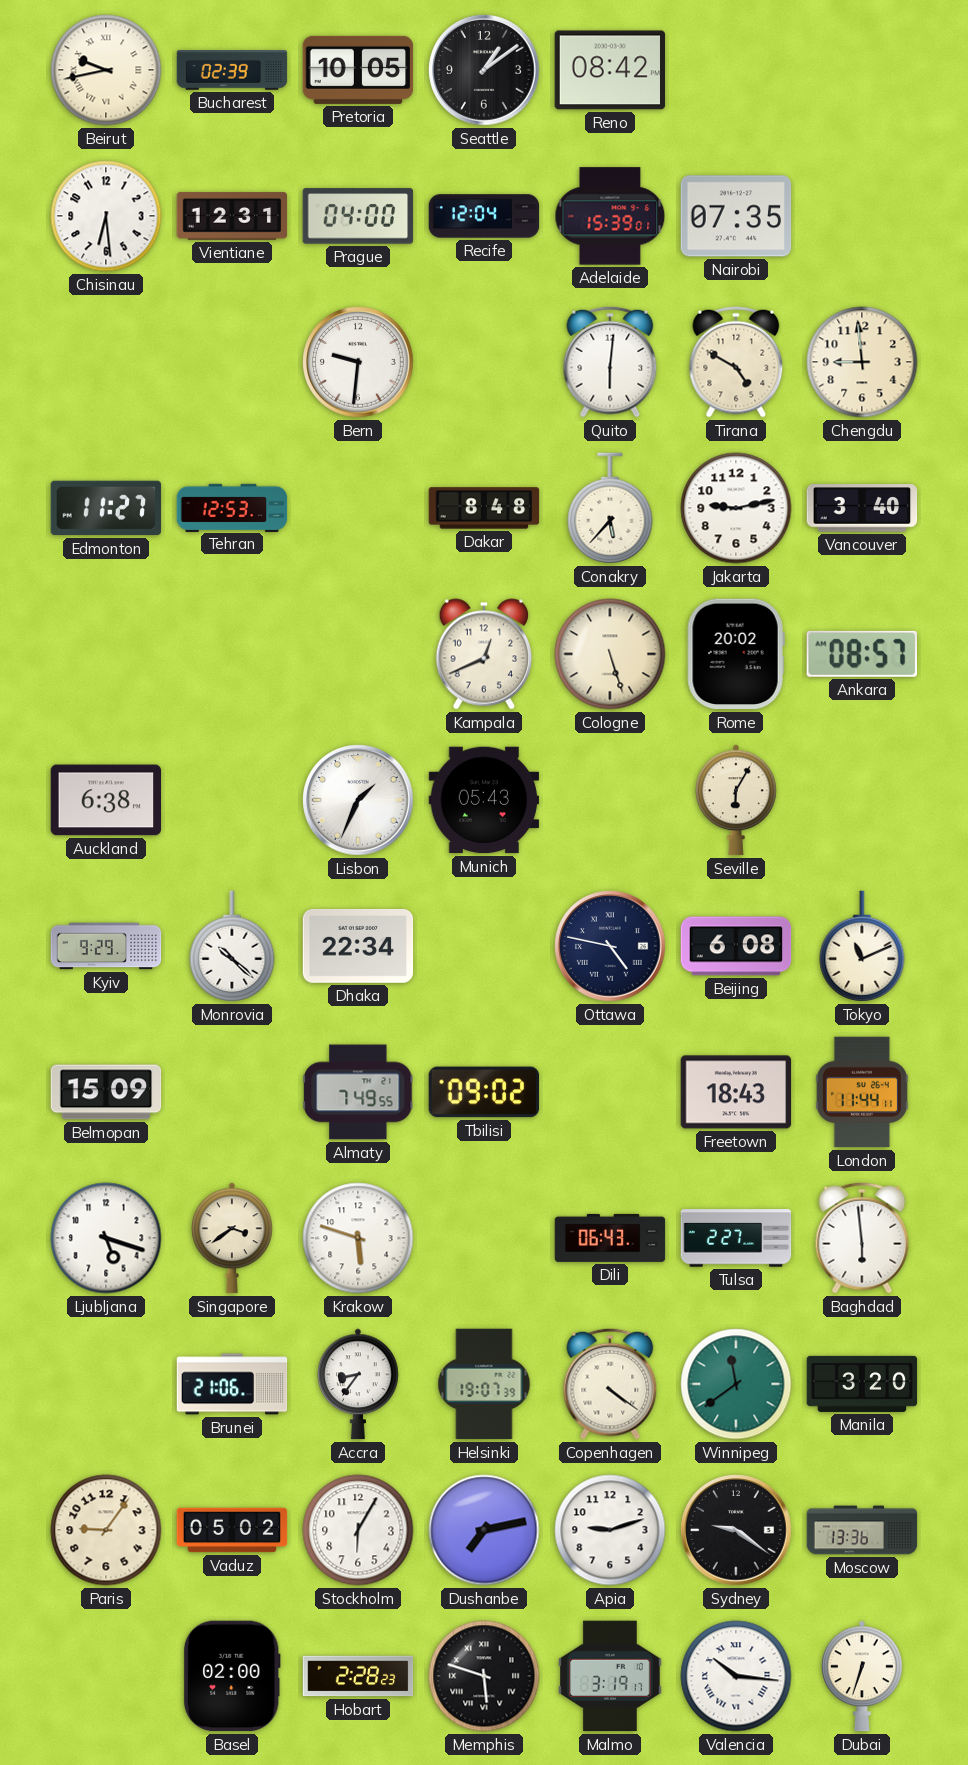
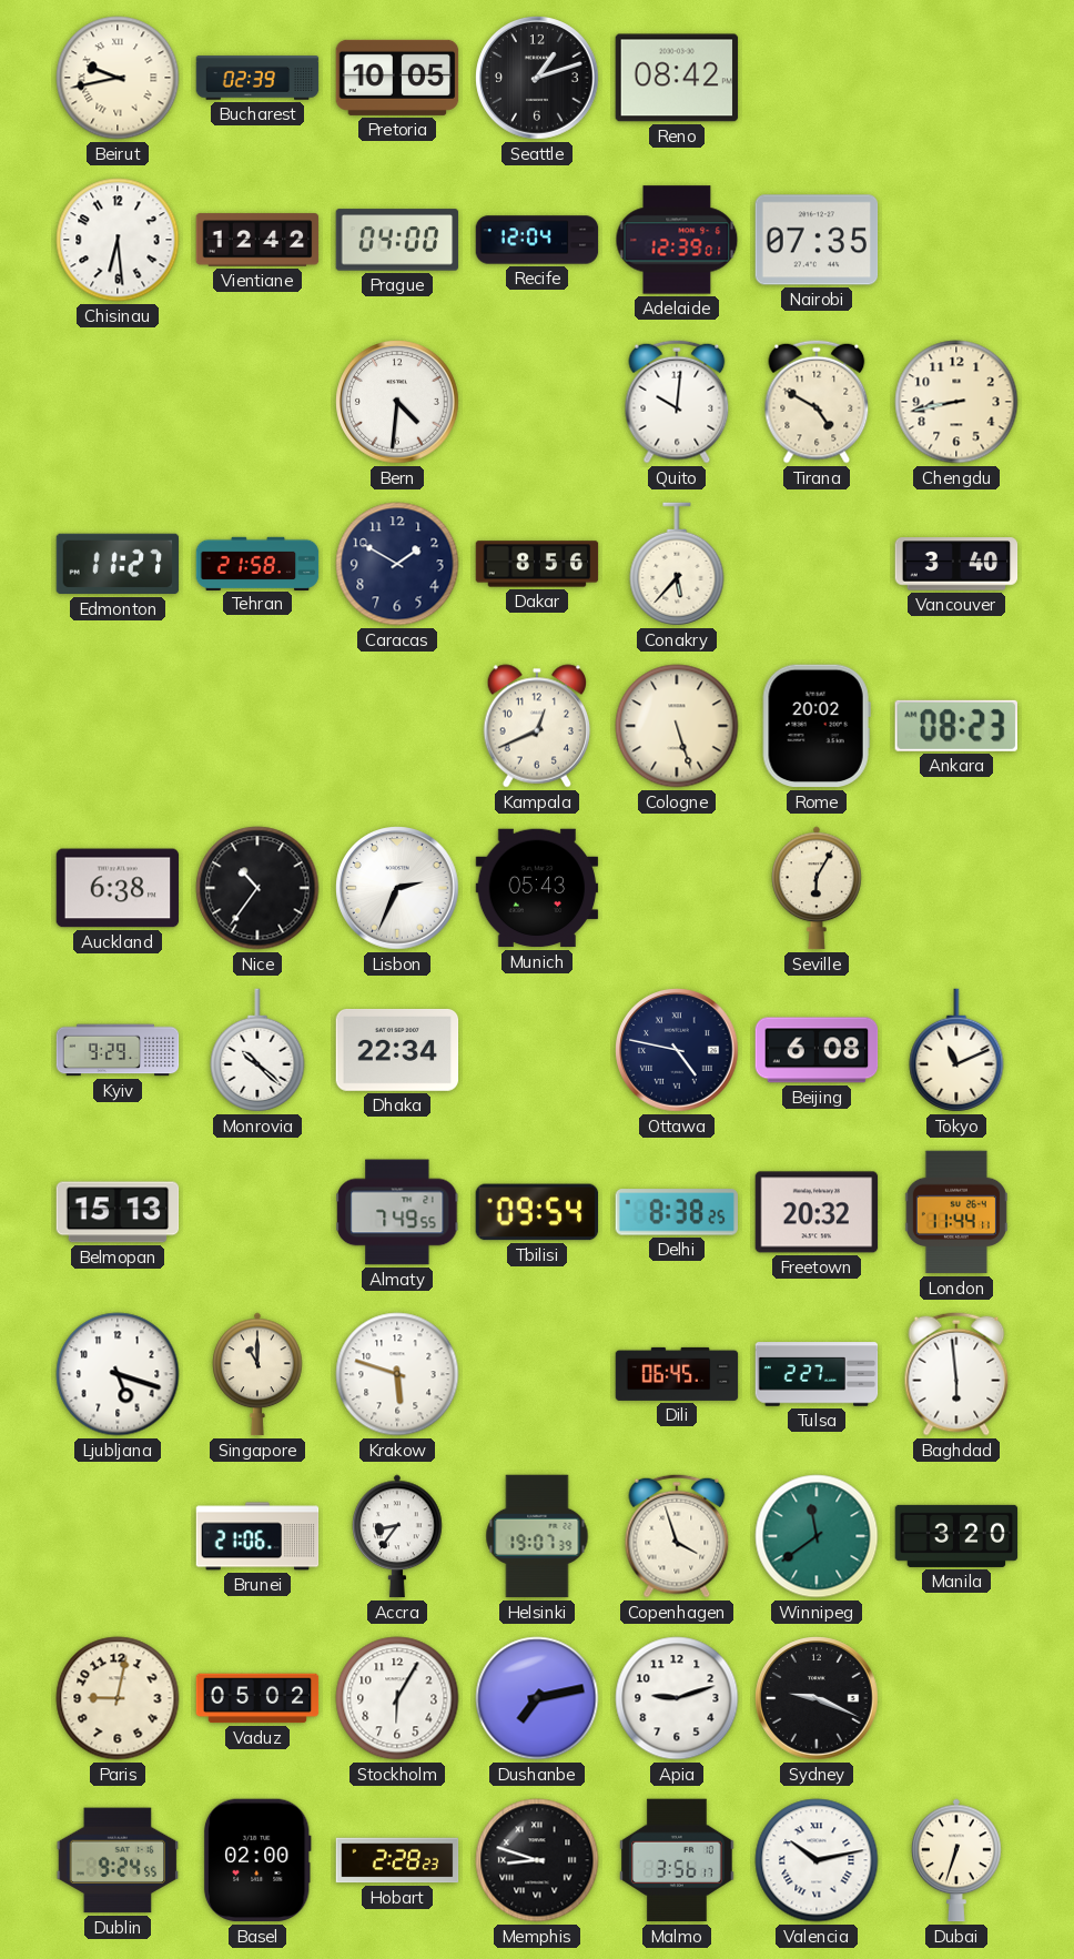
Seattle: 1:09 -> 1:12
Vientiane: 12:31 -> 12:42
Adelaide: 15:39 -> 12:39
Bern: 9:31 -> 4:31
Quito: 6:01 -> 10:01
Chengdu: 8:59 -> 8:43
Tehran: 12:53 -> 21:58
Caracas: none -> 1:50
Dakar: 8:48 -> 8:56
Jakarta: 9:13 -> none
Ankara: 08:57 -> 08:23
Nice: none -> 10:36
Lisbon: 1:34 -> 2:34
Belmopan: 15:09 -> 15:13
Tbilisi: 09:02 -> 09:54
Delhi: none -> 8:38
Freetown: 18:43 -> 20:32
Singapore: 3:39 -> 11:00
Dili: 06:43 -> 06:45
Copenhagen: 4:21 -> 3:57
Paris: 9:06 -> 9:02
Sydney: 9:21 -> 9:19
Moscow: 13:36 -> none
Dublin: none -> 9:24
Memphis: 5:48 -> 8:48
Malmo: 3:19 -> 3:56
Valencia: 10:16 -> 10:13
